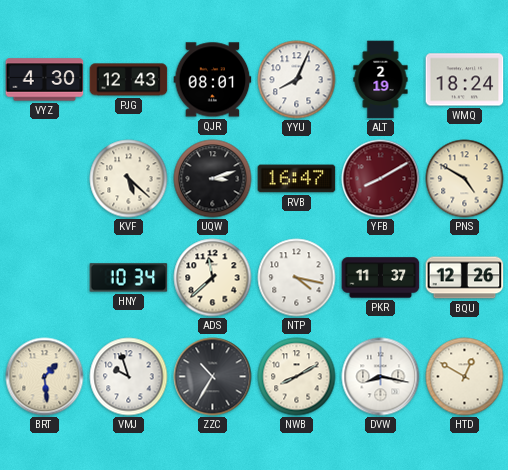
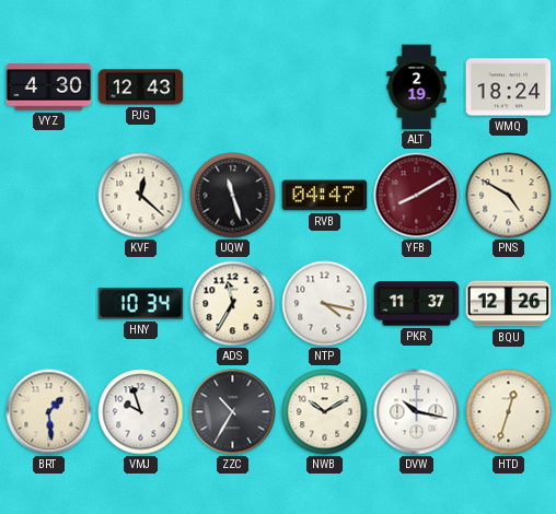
QJR: 08:01 -> none
YYU: 8:04 -> none
KVF: 5:22 -> 12:22
UQW: 3:12 -> 11:27
RVB: 16:47 -> 04:47
ADS: 11:38 -> 11:35
NWB: 8:10 -> 10:10
DVW: 8:17 -> 10:17
HTD: 12:50 -> 12:33
